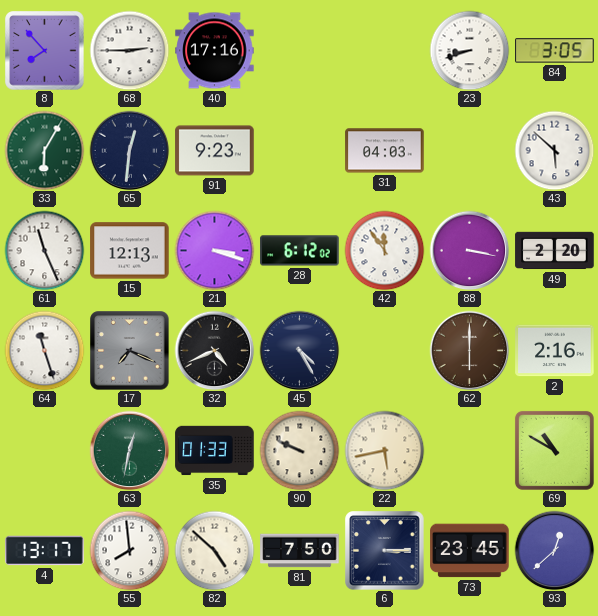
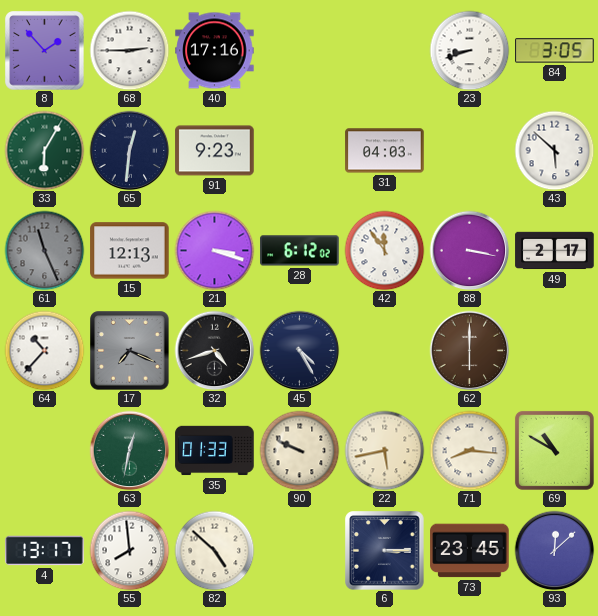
8: 7:53 -> 1:53
61 dial: white -> grey
49: 2:20 -> 2:17
64: 11:27 -> 10:37
32: 4:41 -> 4:42
2: 2:16 -> none
71: none -> 8:16
81: 7:50 -> none
93: 12:38 -> 12:08
